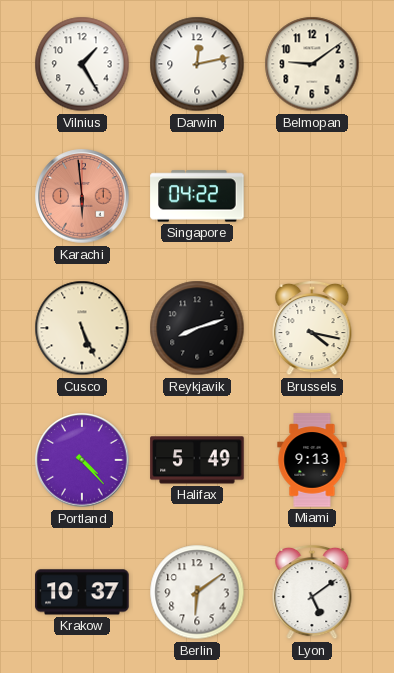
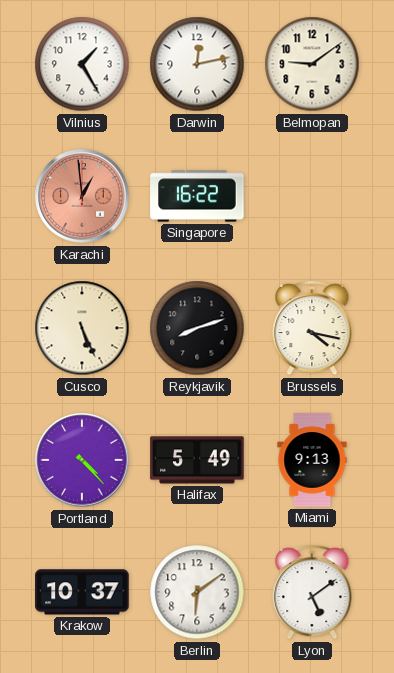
Karachi: 5:59 -> 12:59
Singapore: 04:22 -> 16:22
